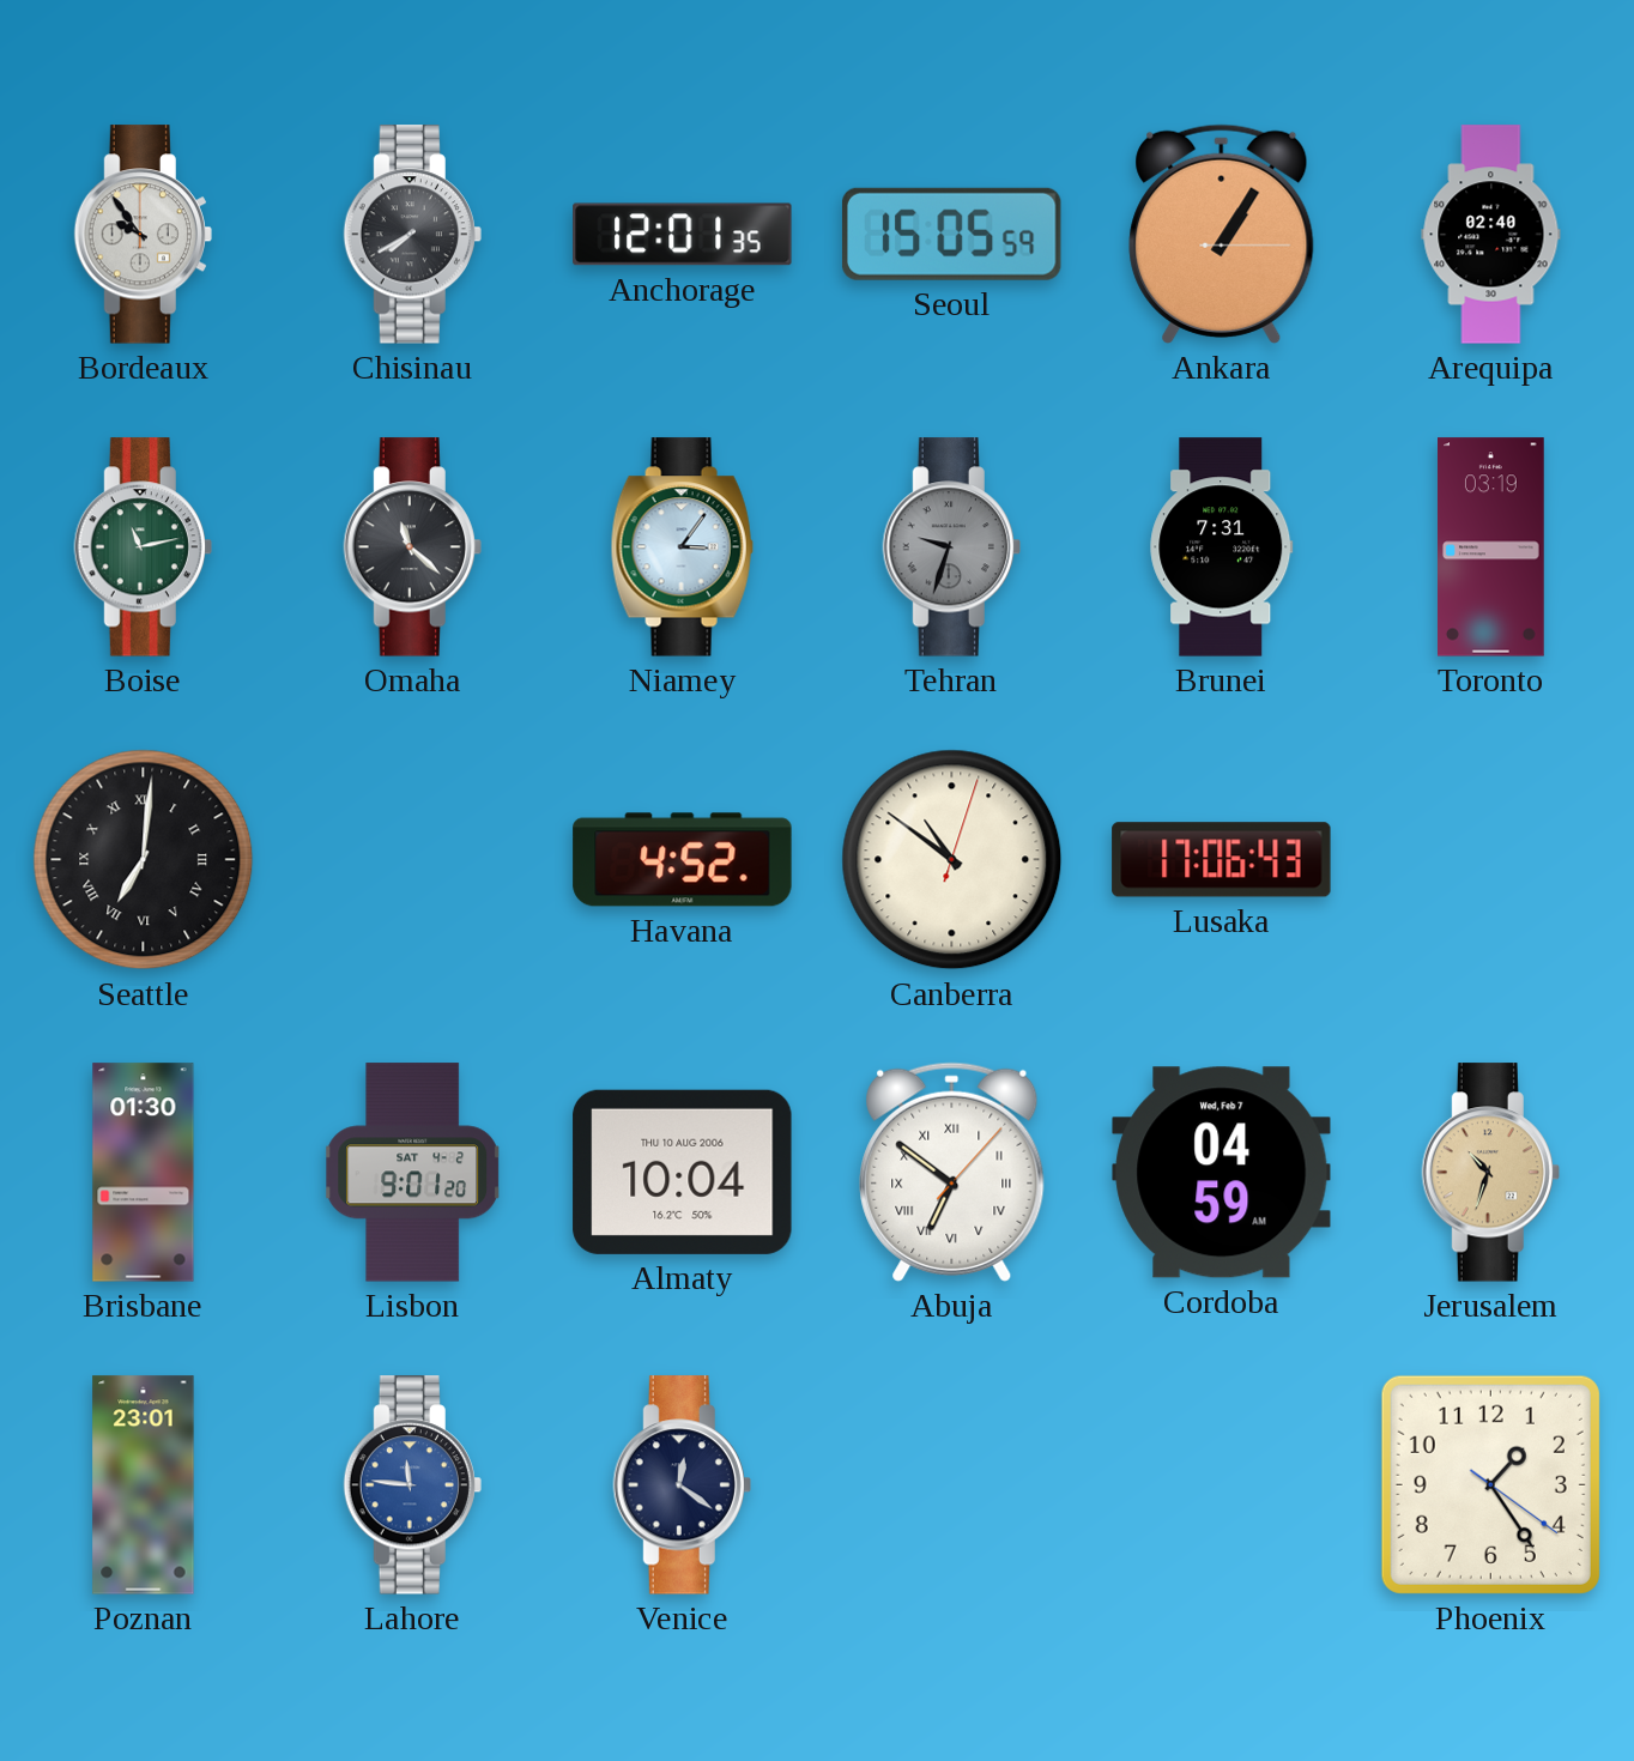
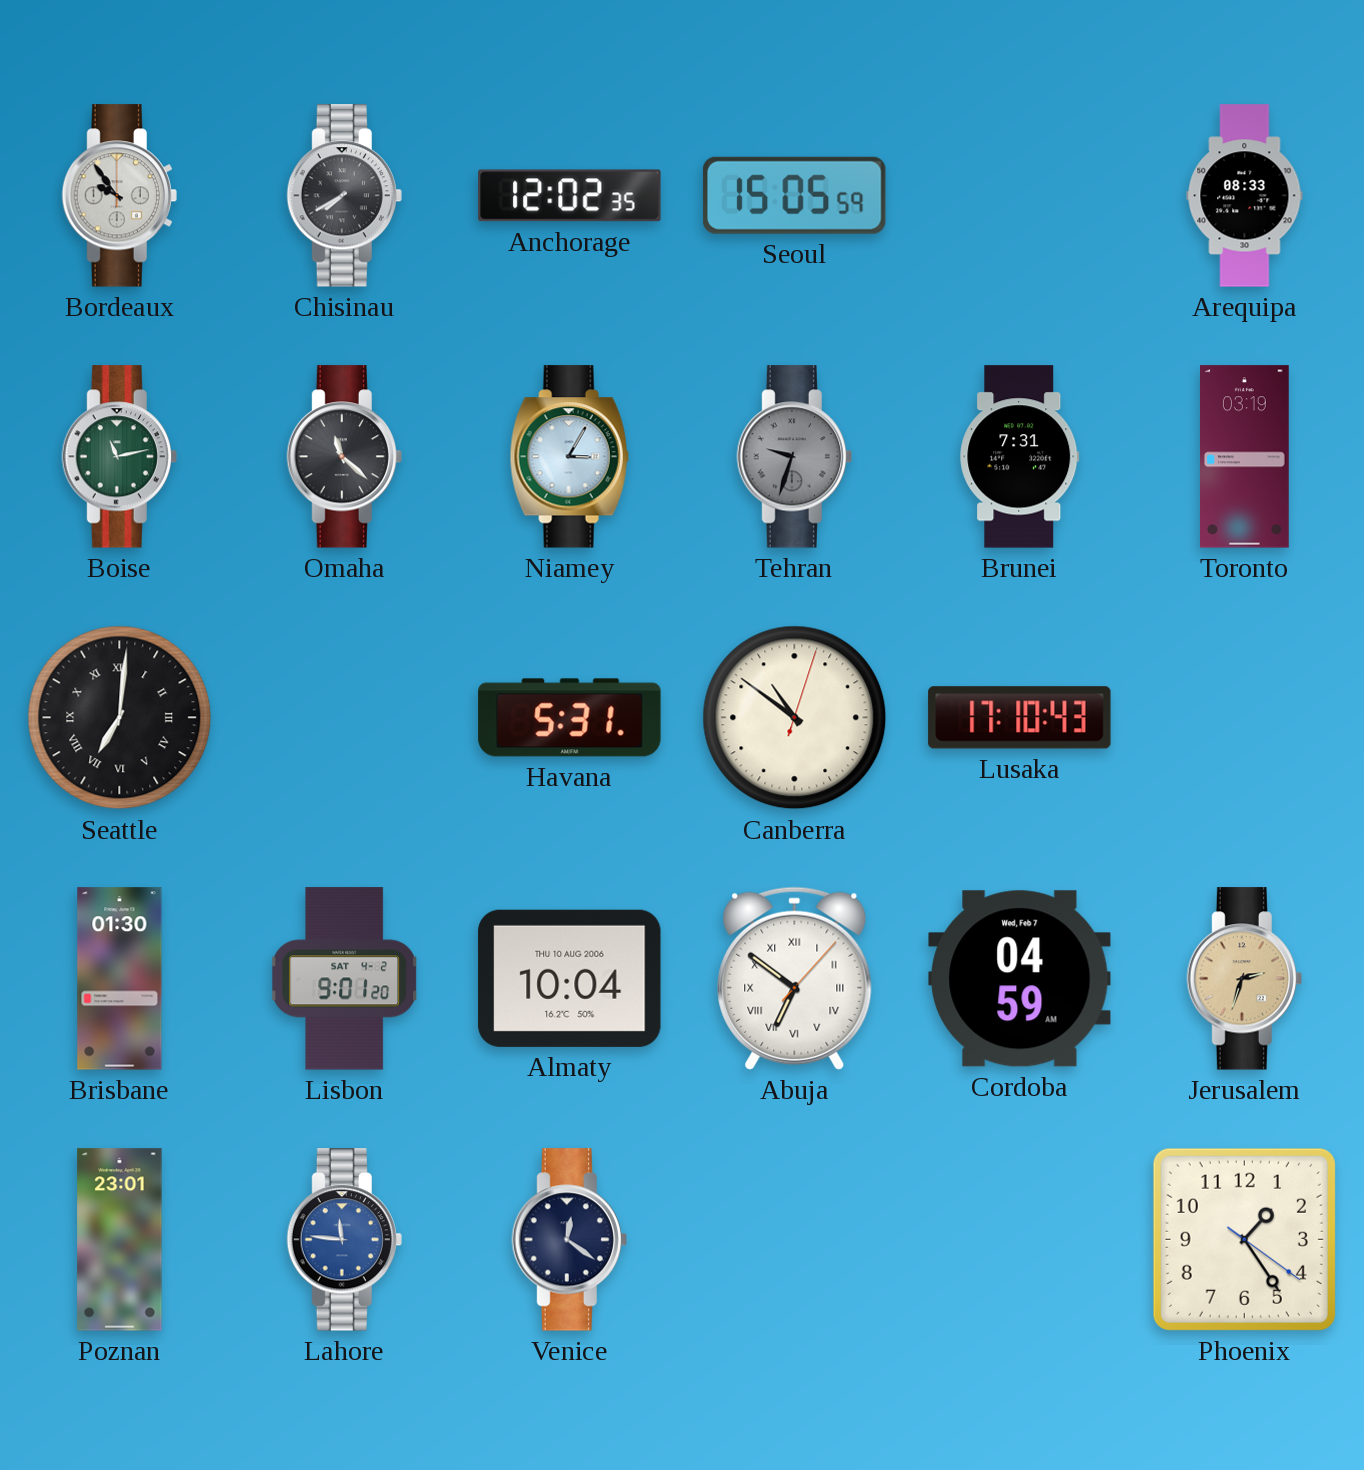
Anchorage: 12:01 -> 12:02
Ankara: 1:05 -> none
Arequipa: 02:40 -> 08:33
Niamey: 3:06 -> 3:05
Havana: 4:52 -> 5:31
Lusaka: 17:06 -> 17:10
Jerusalem: 10:33 -> 2:33
